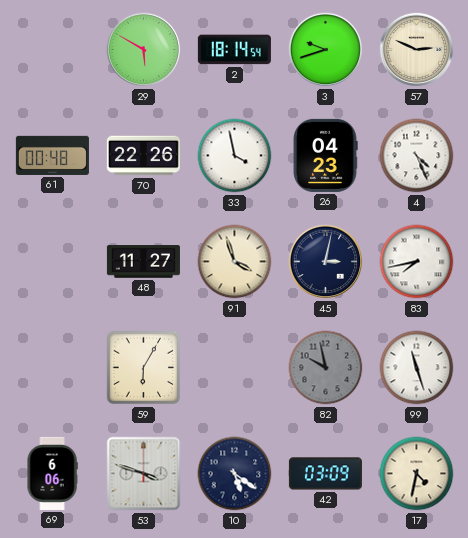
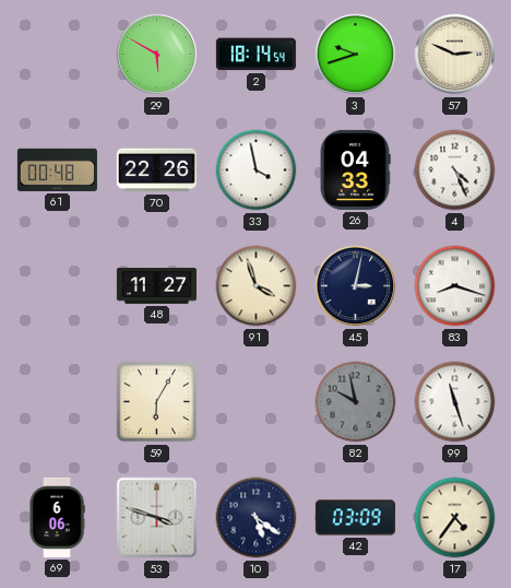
26: 04:23 -> 04:33
83: 7:43 -> 8:18
17: 4:32 -> 4:36
